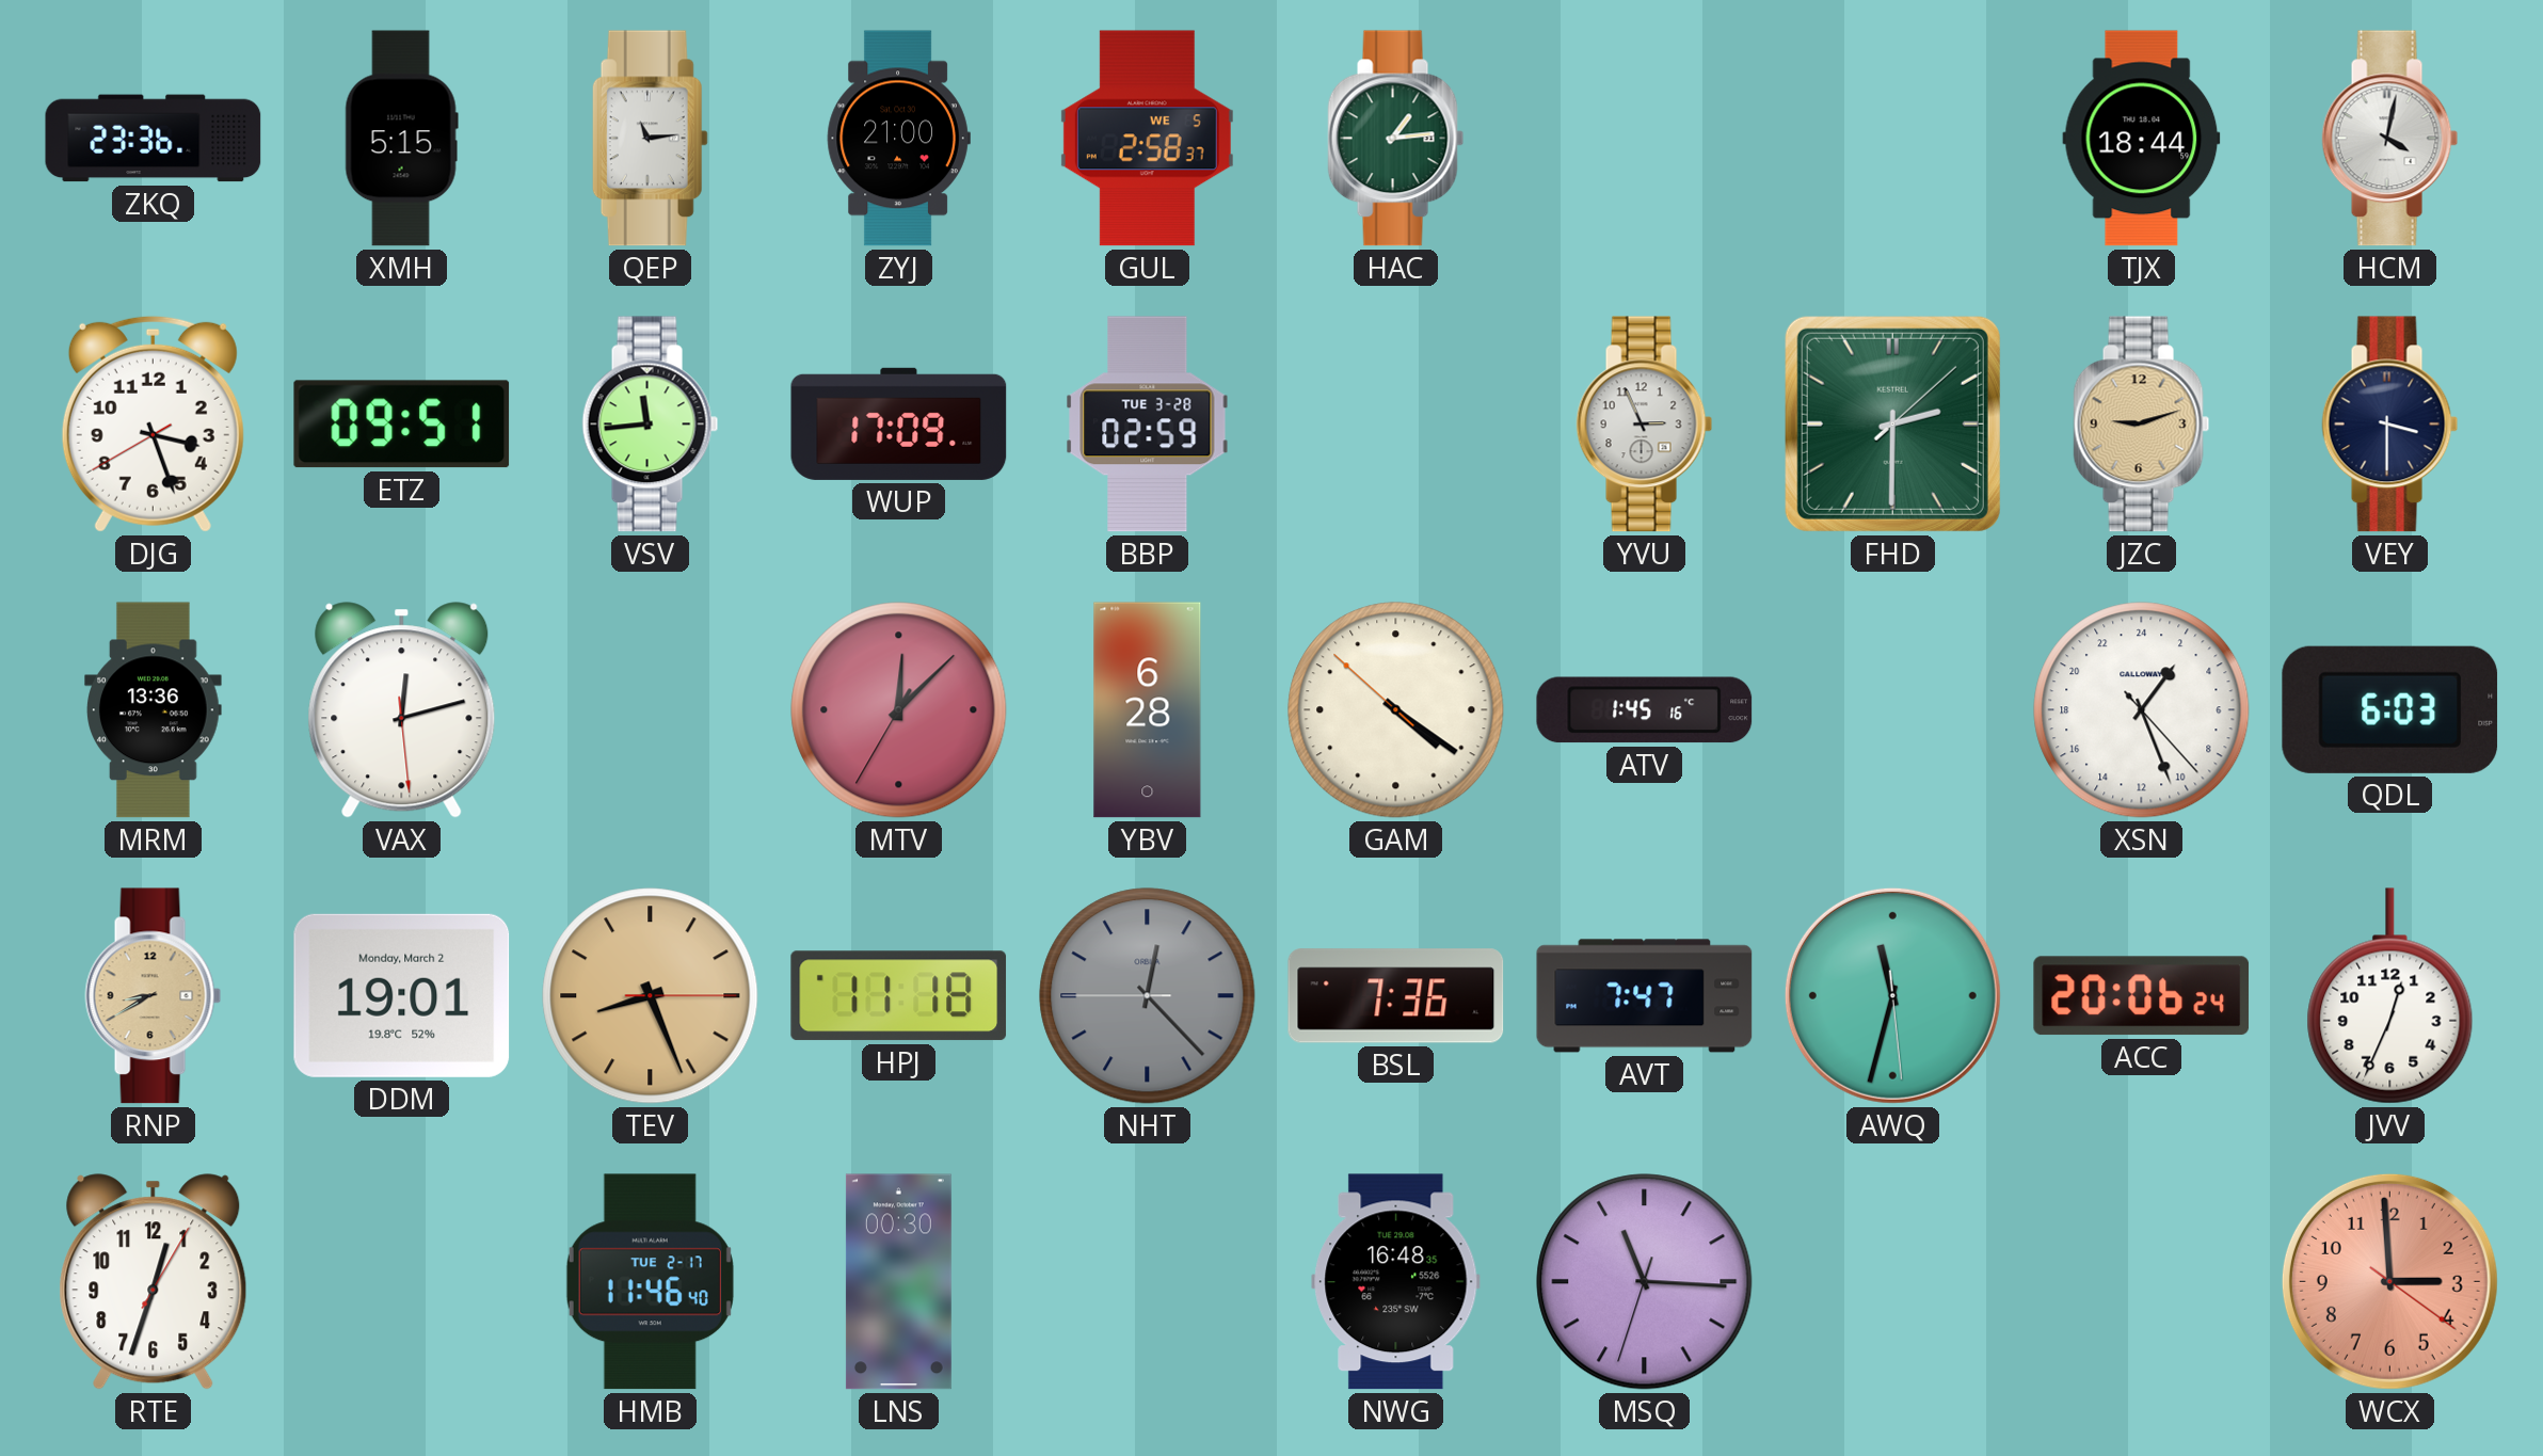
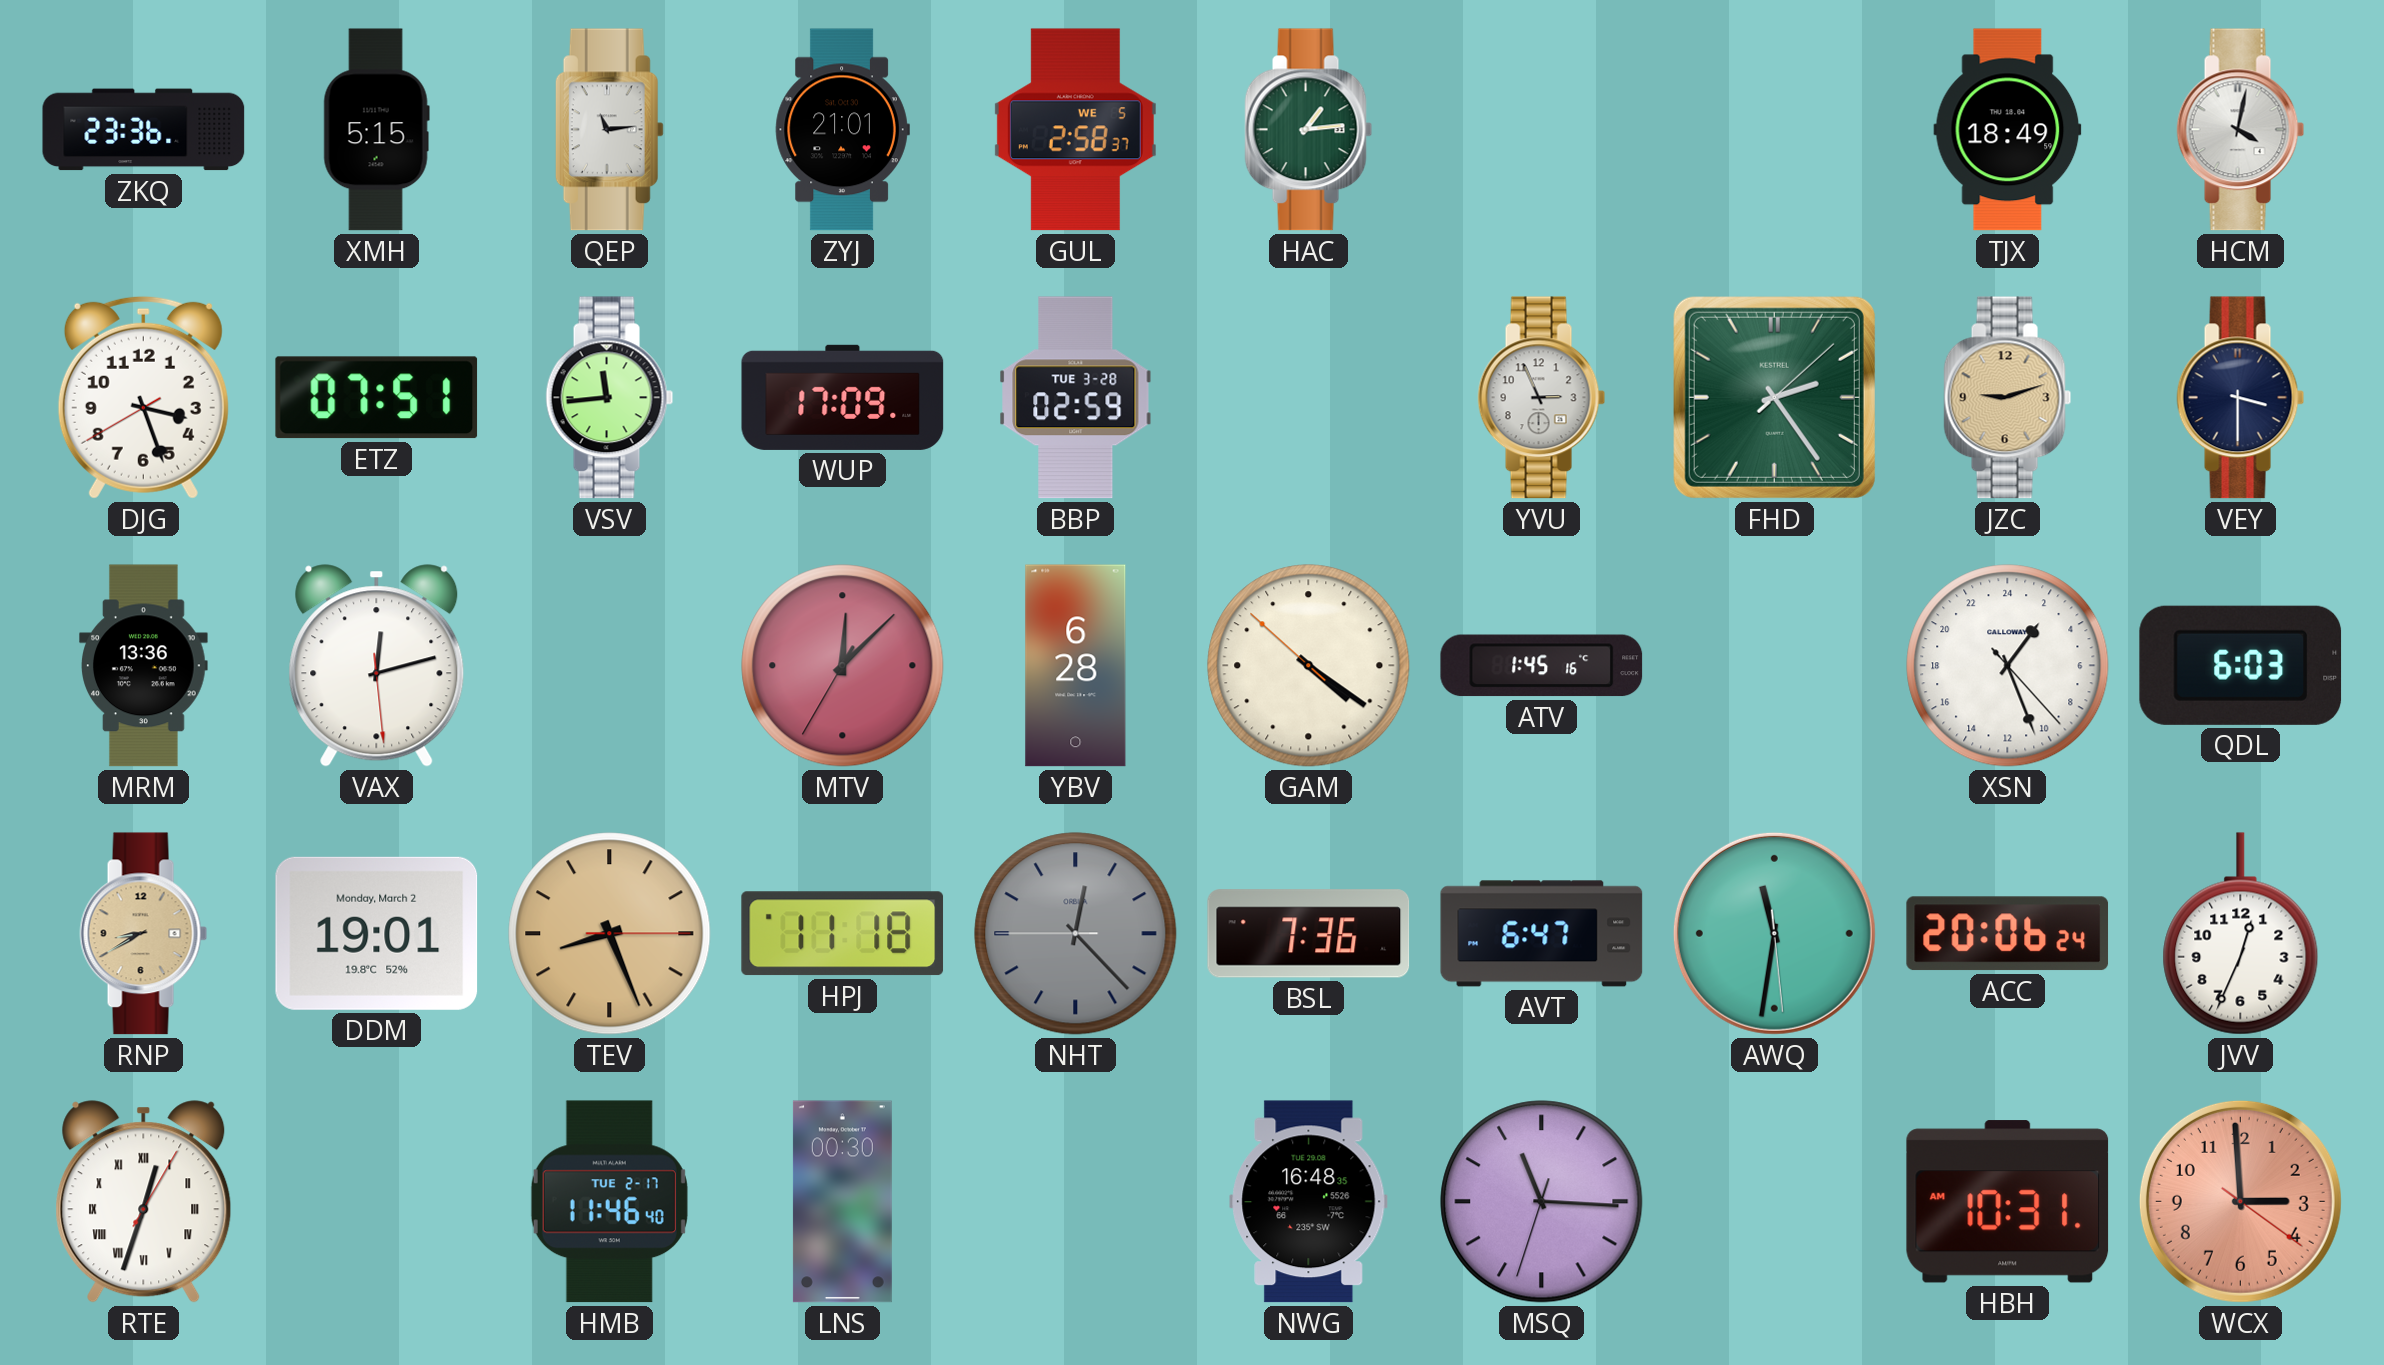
ZYJ: 21:00 -> 21:01
TJX: 18:44 -> 18:49
ETZ: 09:51 -> 07:51
FHD: 2:30 -> 2:24
AVT: 7:47 -> 6:47
AWQ: 11:32 -> 11:31
RTE numerals: Arabic -> Roman
HBH: none -> 10:31
